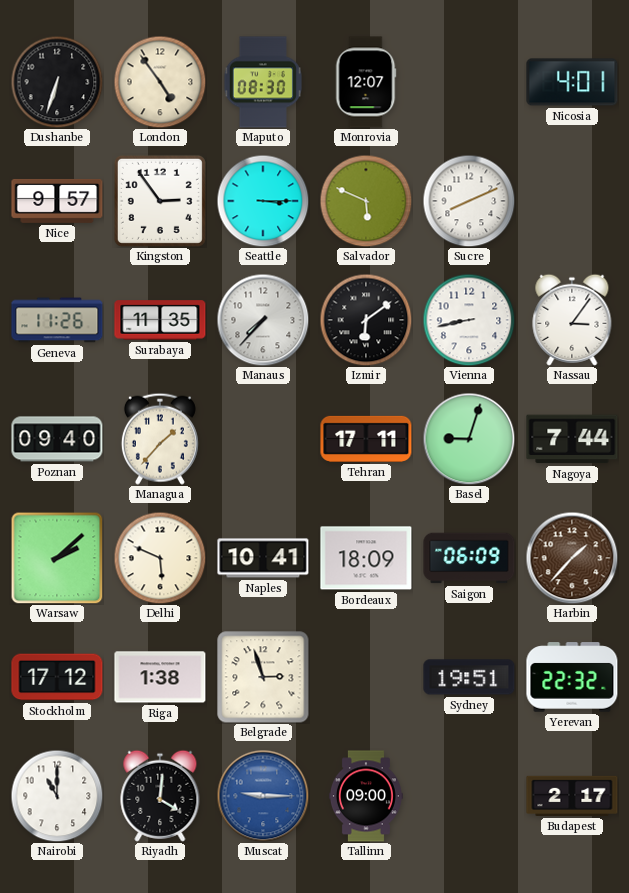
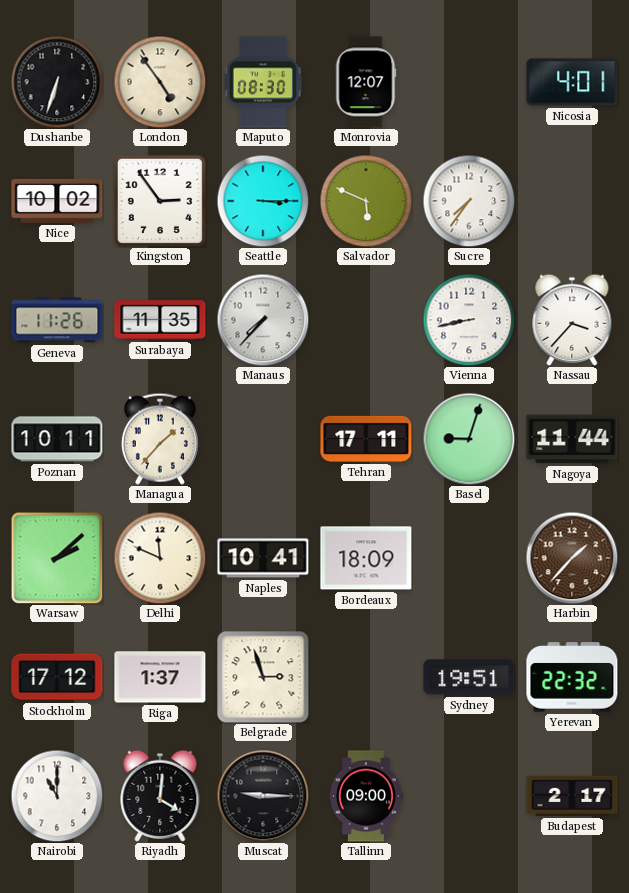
Nice: 9:57 -> 10:02
Sucre: 8:11 -> 7:36
Izmir: 6:09 -> none
Nassau: 3:06 -> 3:37
Poznan: 09:40 -> 10:11
Nagoya: 7:44 -> 11:44
Delhi: 5:49 -> 11:49
Saigon: 06:09 -> none
Riga: 1:38 -> 1:37
Muscat dial: blue -> black
